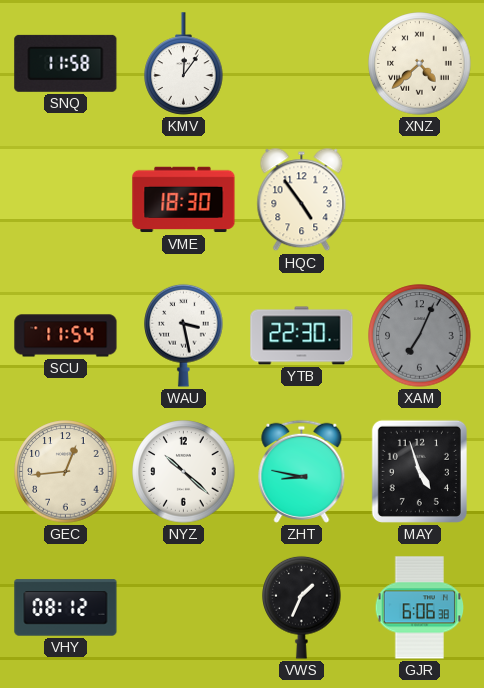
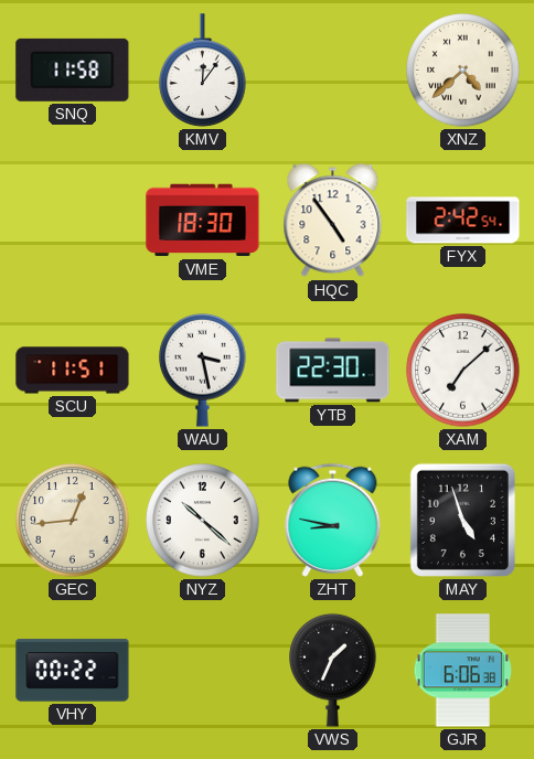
FYX: none -> 2:42
SCU: 11:54 -> 11:51
XAM: 7:04 -> 7:08
XAM dial: grey -> white
VHY: 08:12 -> 00:22
